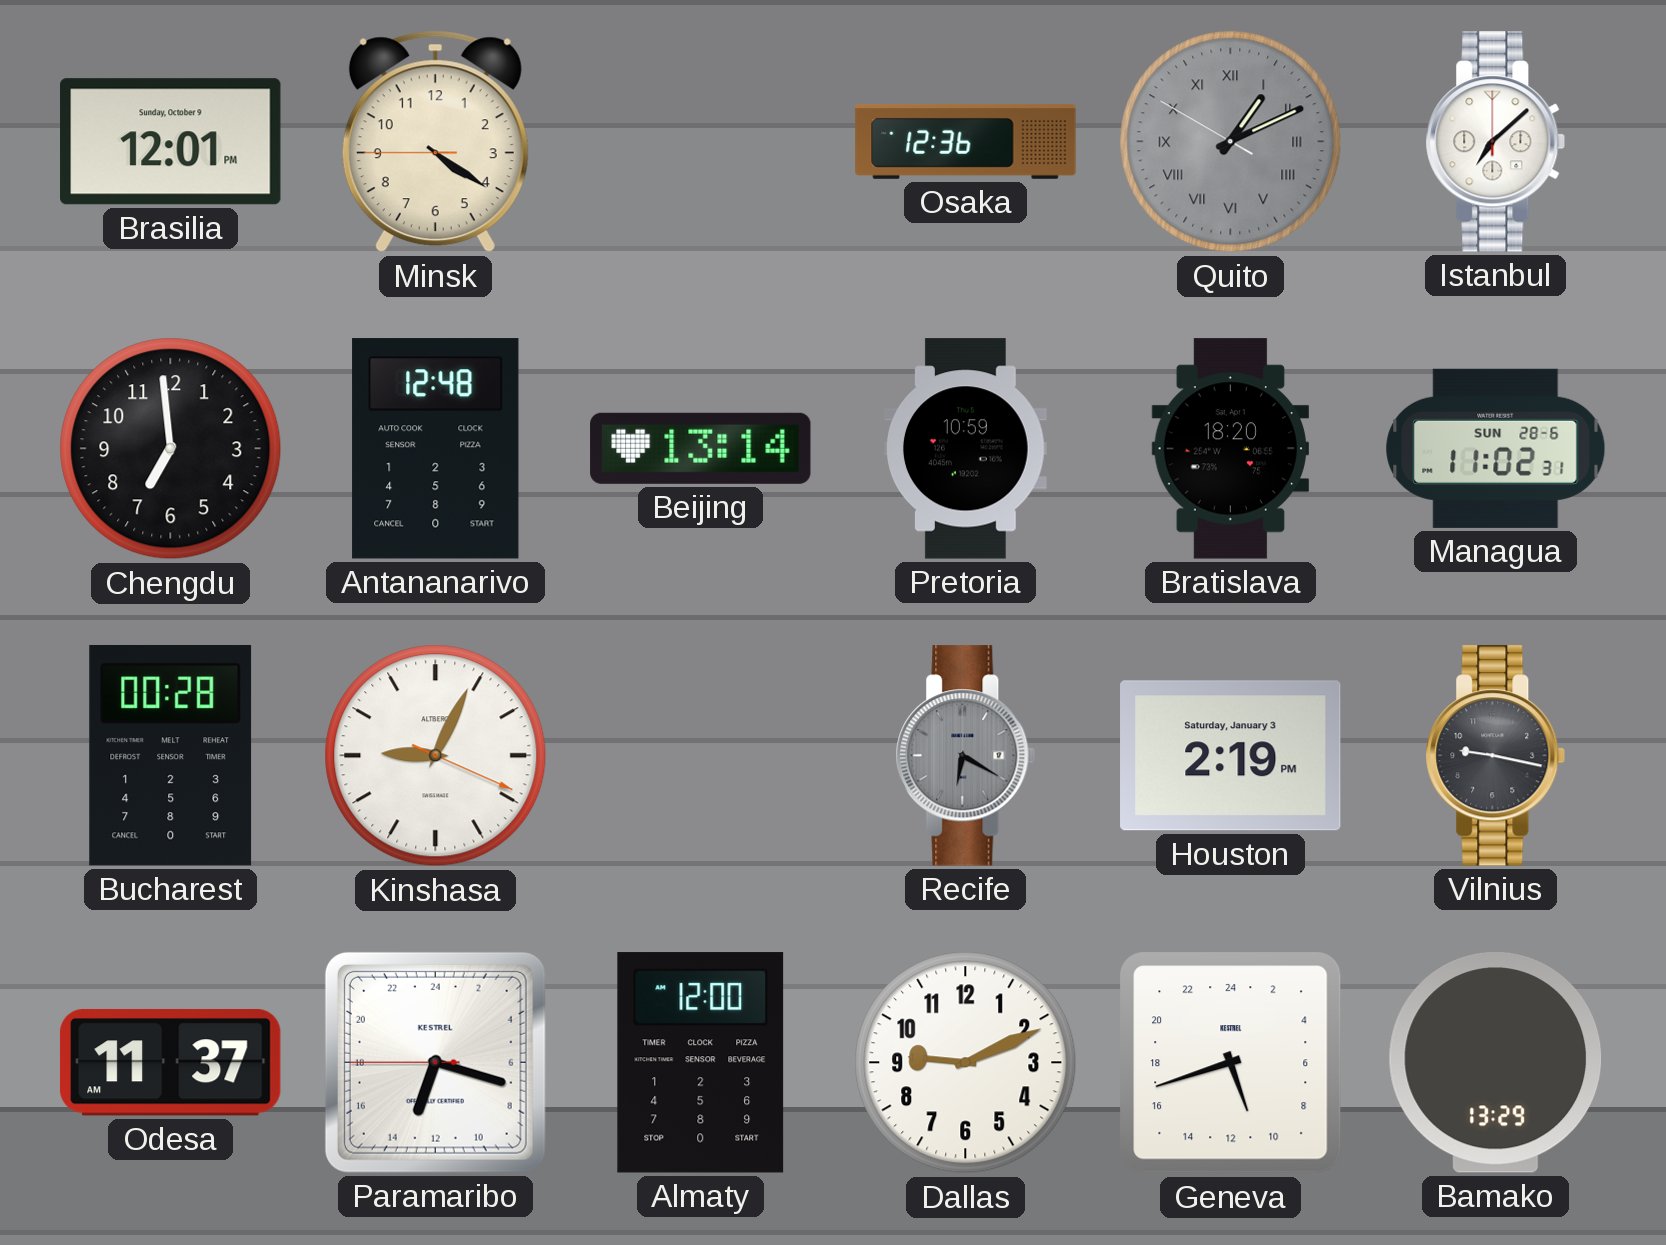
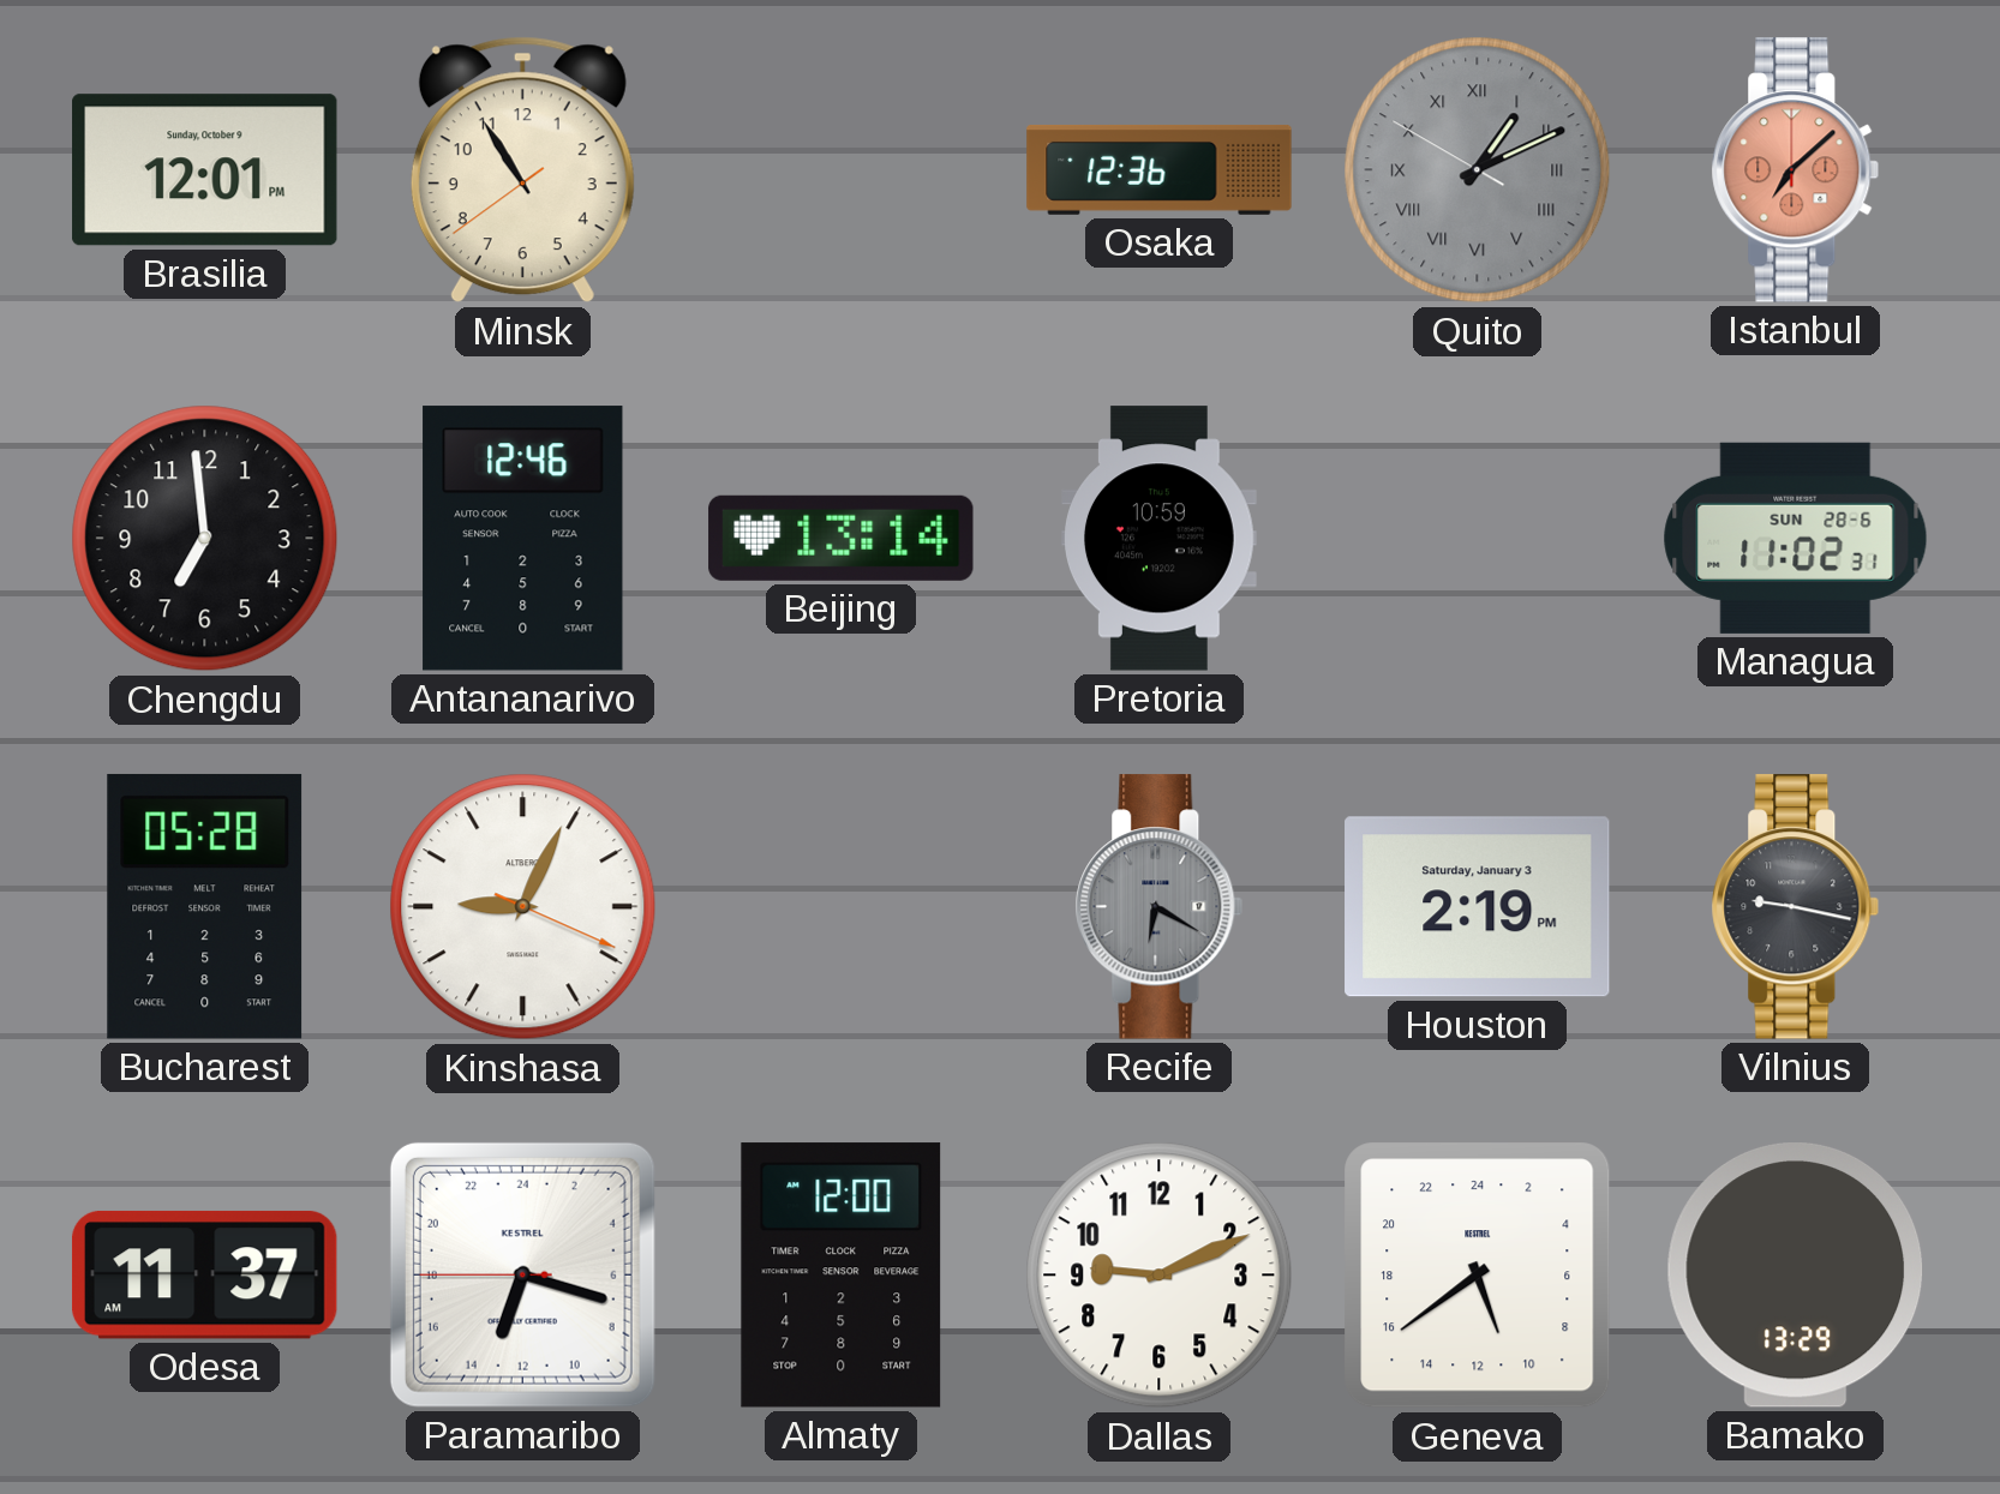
Minsk: 4:20 -> 10:54
Istanbul dial: white -> salmon
Antananarivo: 12:48 -> 12:46
Bratislava: 18:20 -> none
Bucharest: 00:28 -> 05:28
Geneva: 10:42 -> 10:39
